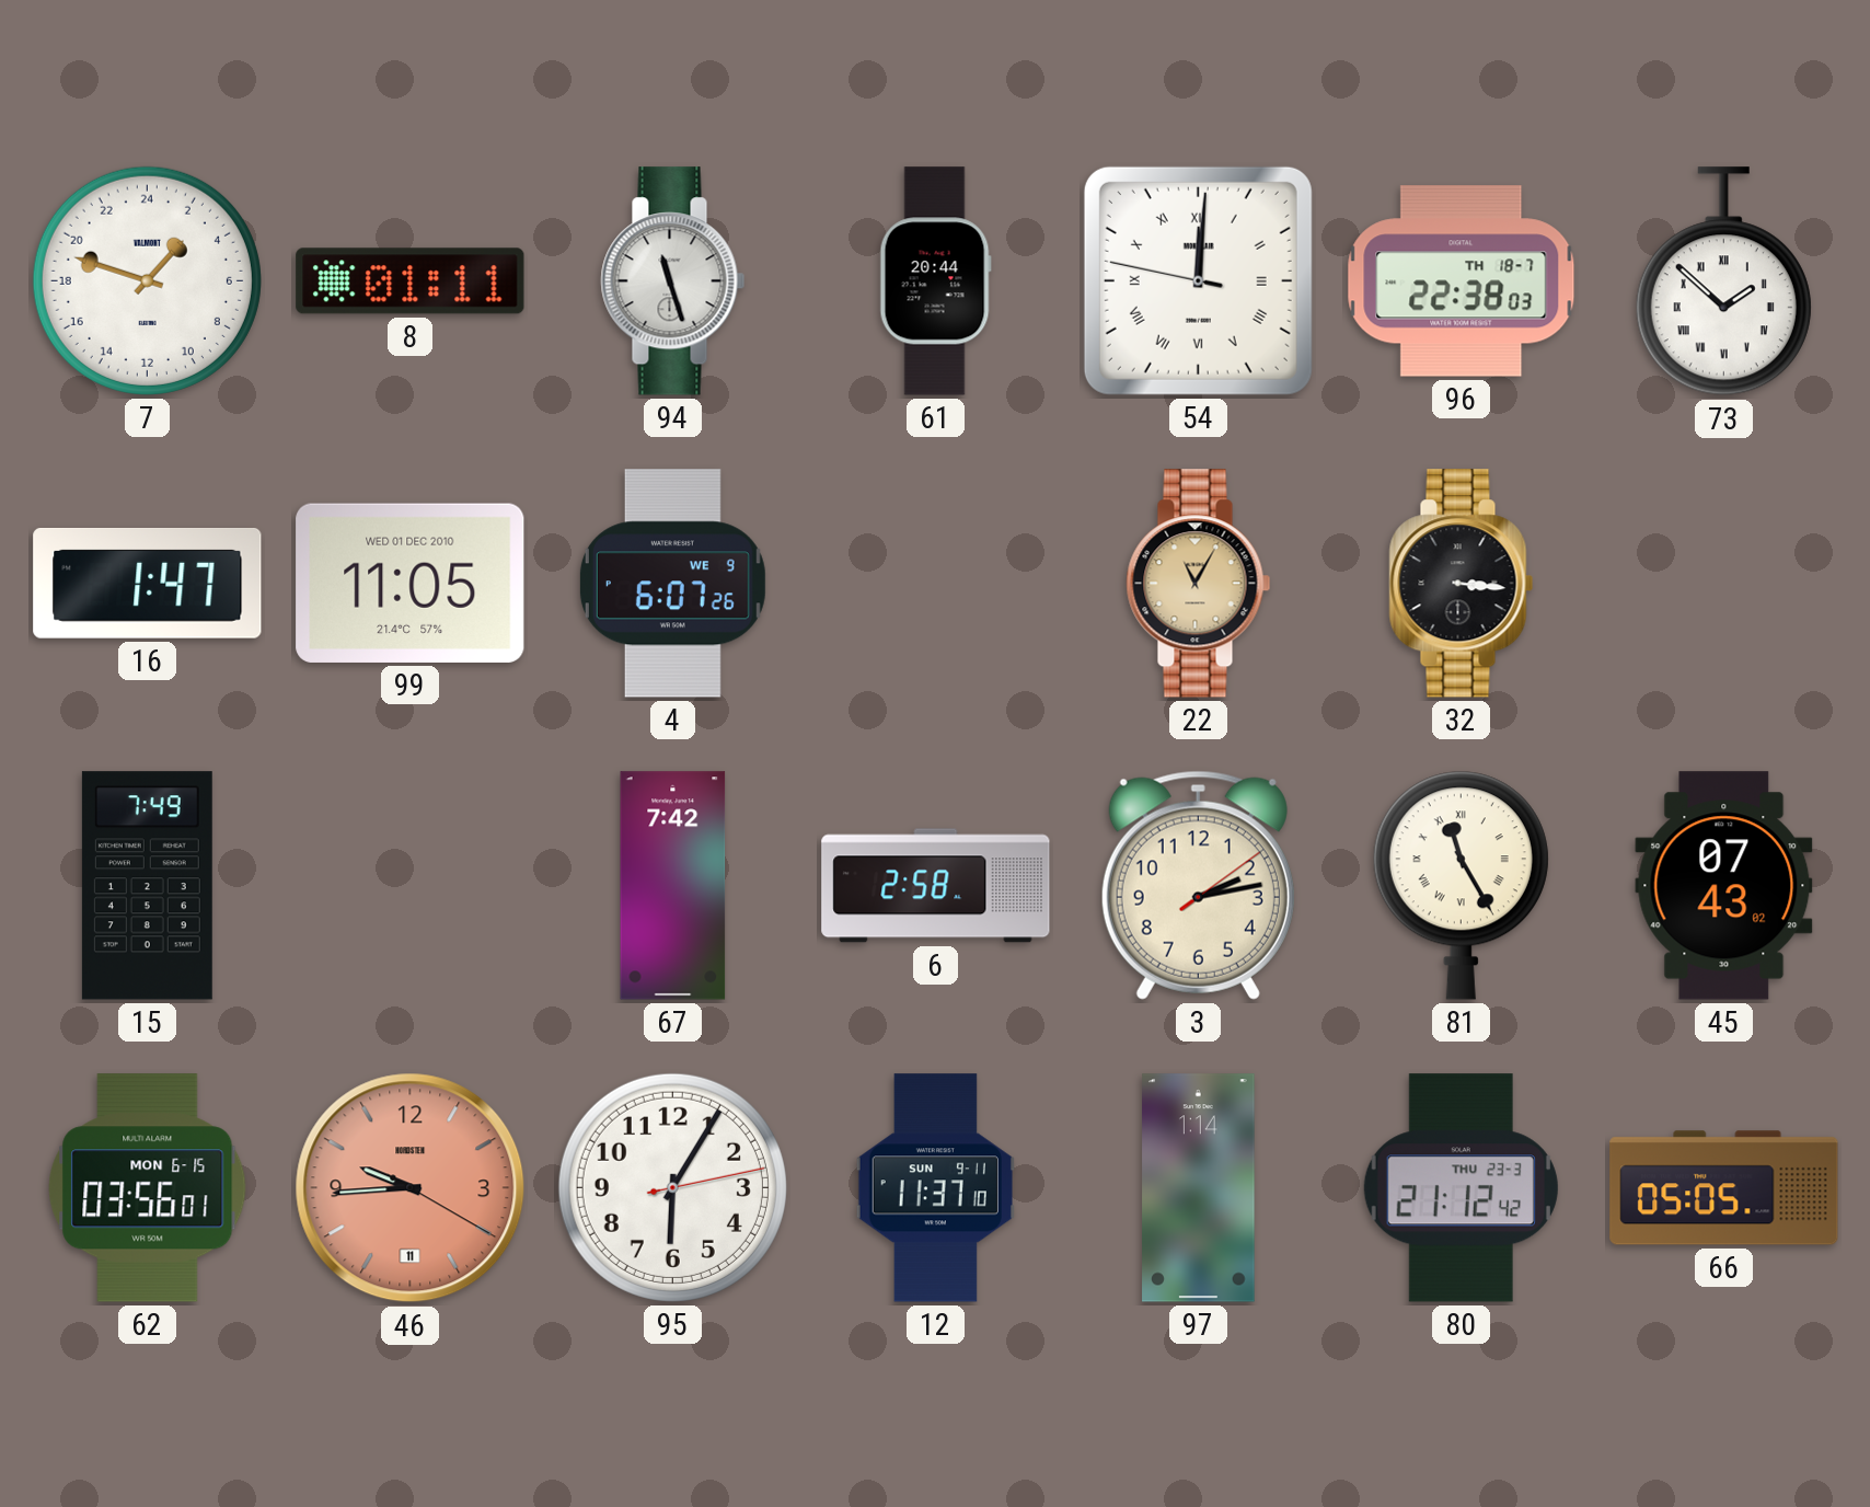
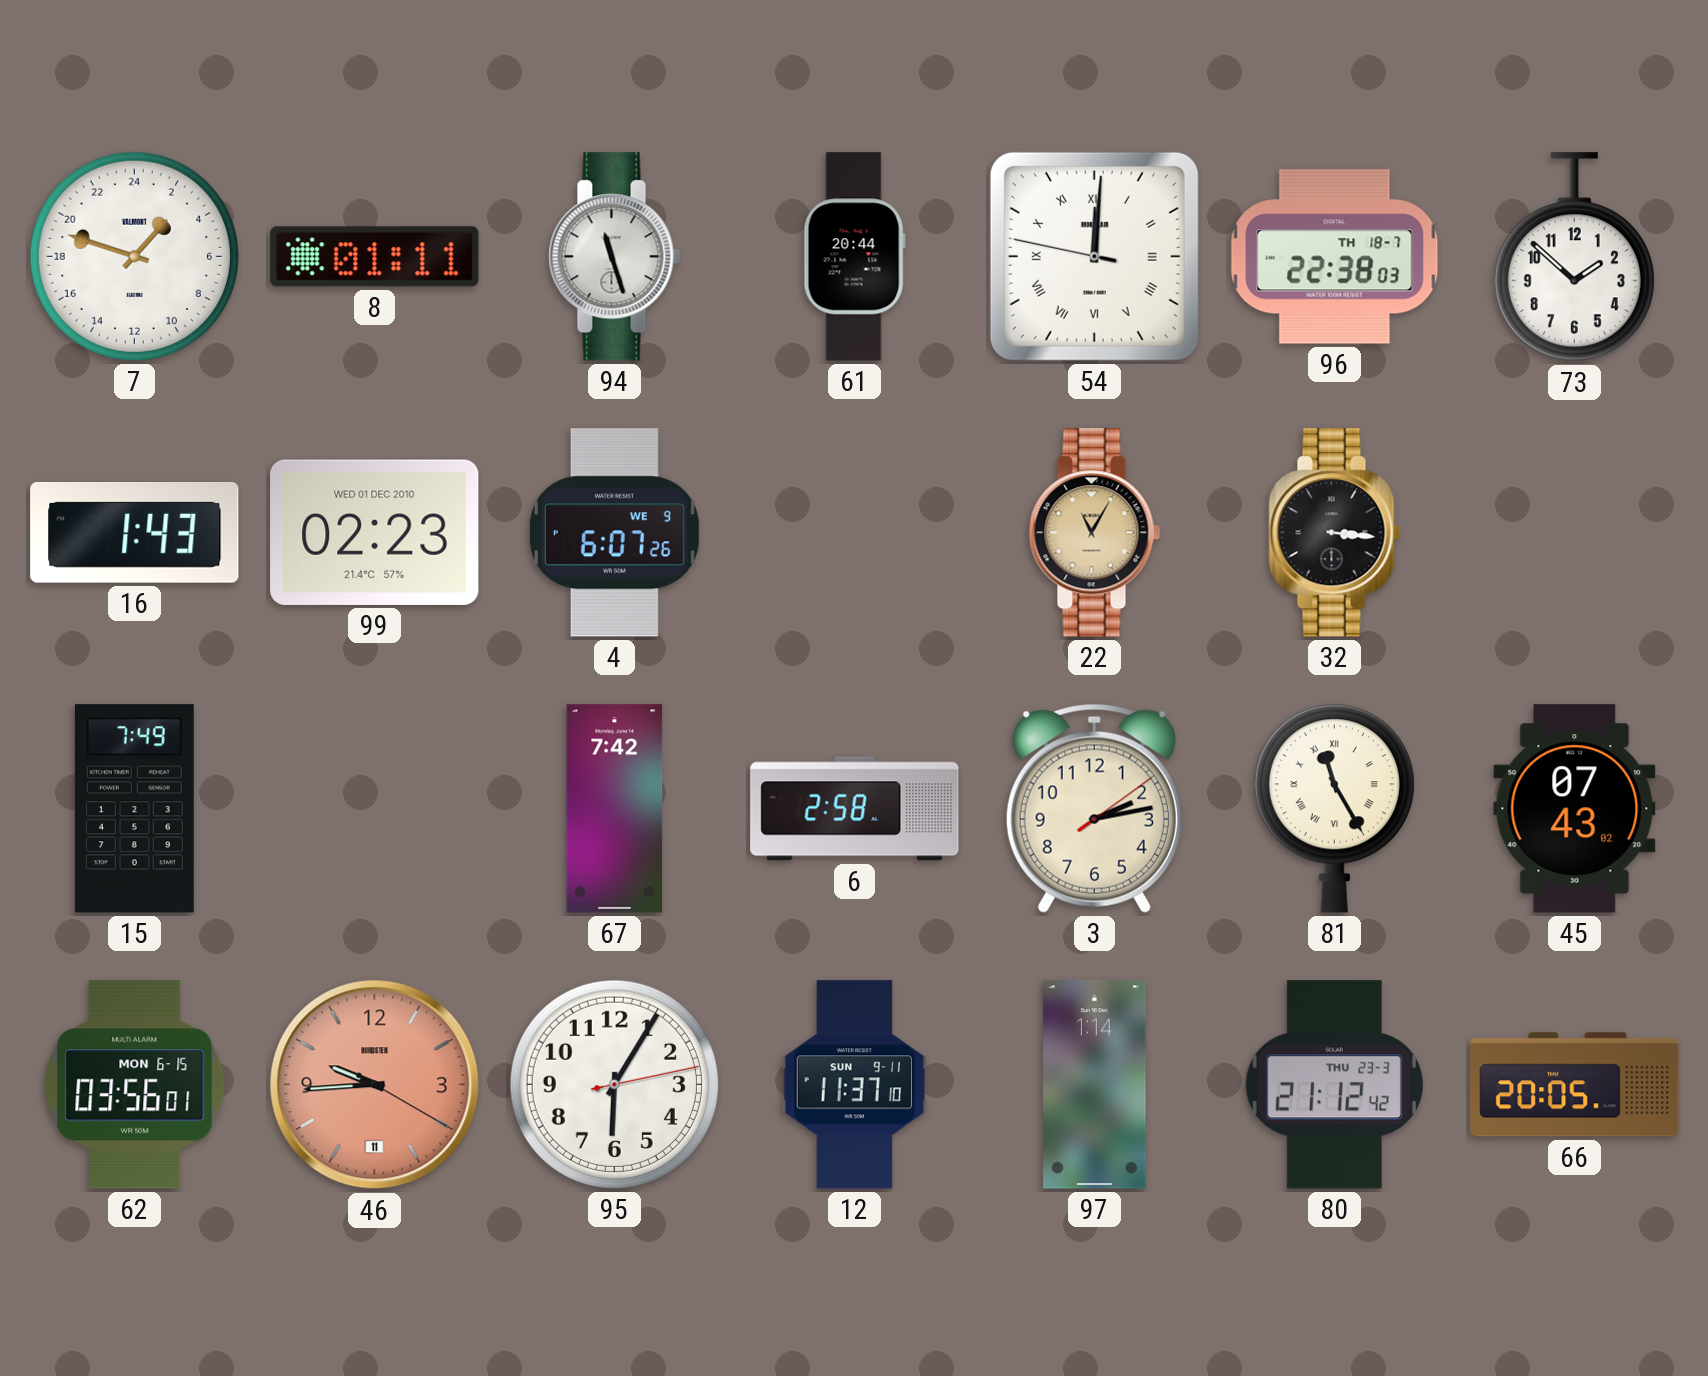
73 numerals: Roman -> Arabic
16: 1:47 -> 1:43
99: 11:05 -> 02:23
66: 05:05 -> 20:05
